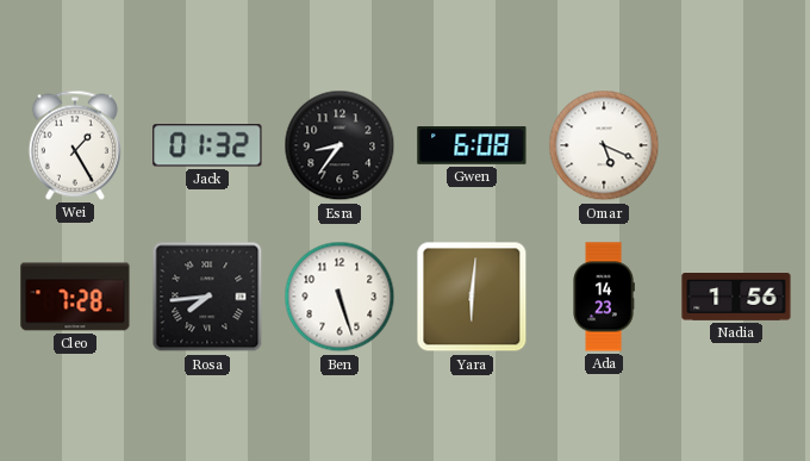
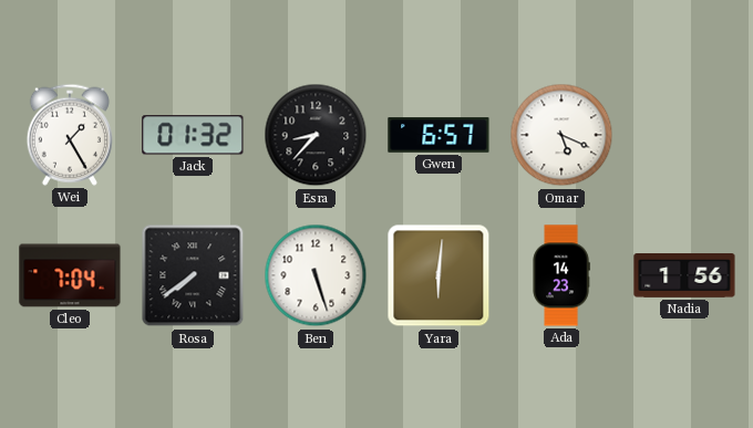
Esra: 8:36 -> 8:37
Gwen: 6:08 -> 6:57
Cleo: 7:28 -> 7:04
Rosa: 7:44 -> 7:39
